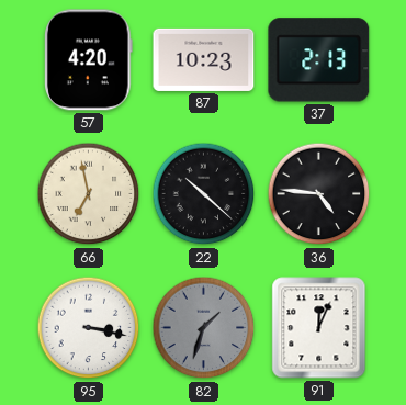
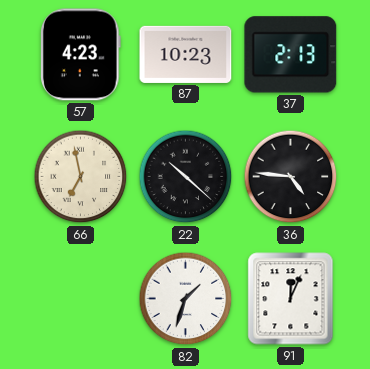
57: 4:20 -> 4:23
95: 3:17 -> none
82 dial: grey -> white
